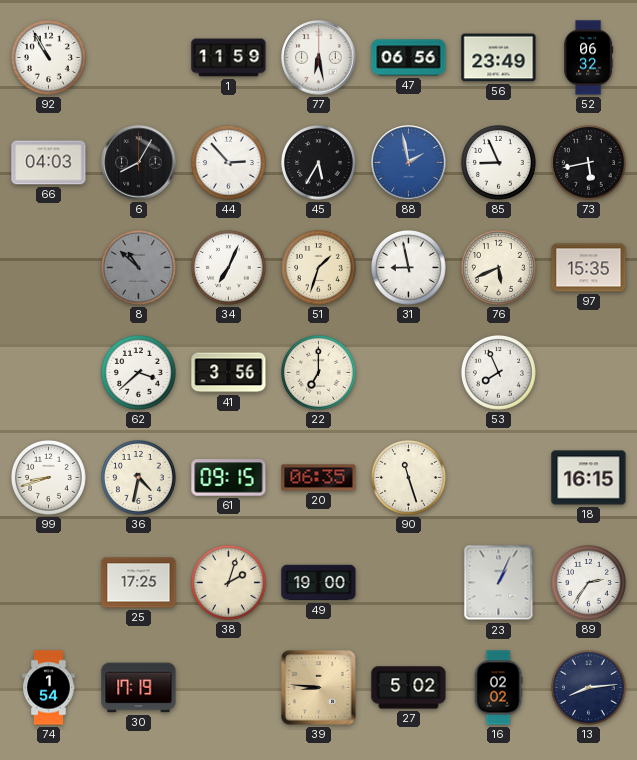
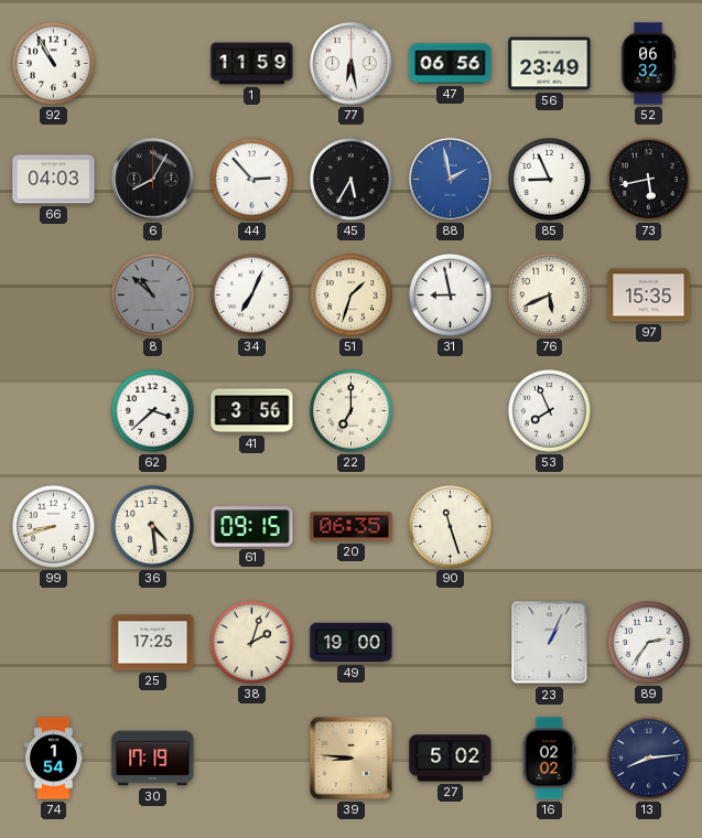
36: 4:32 -> 4:29
18: 16:15 -> none
